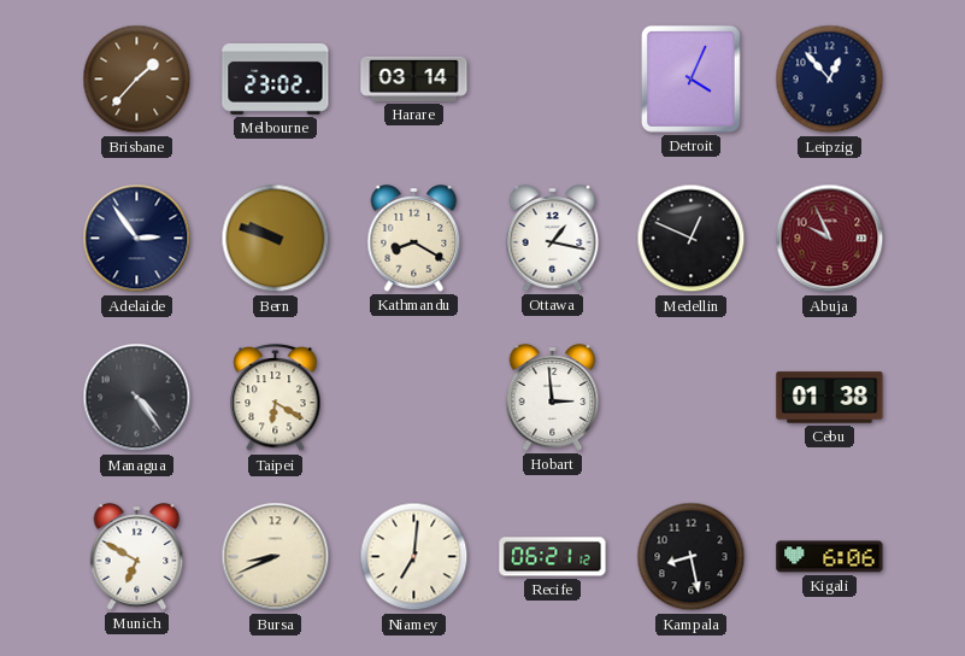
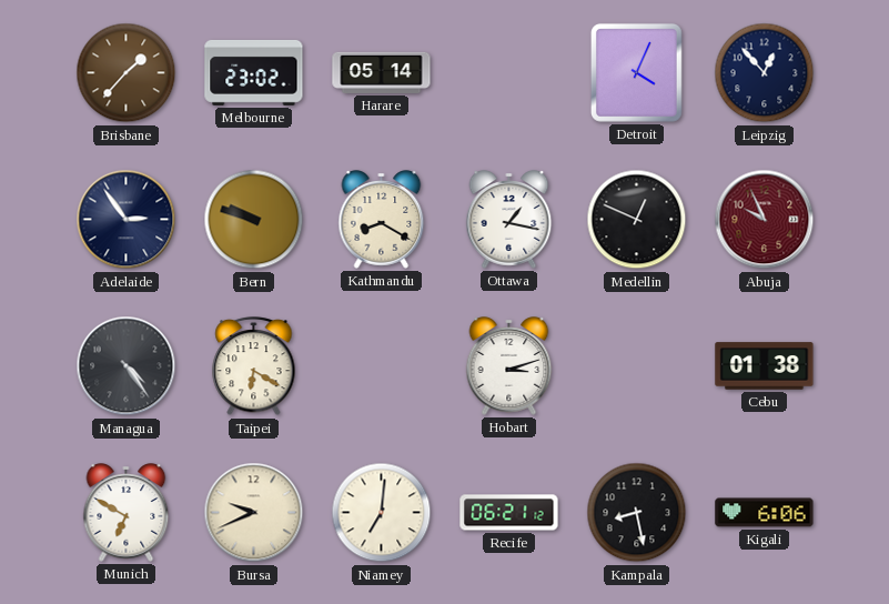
Harare: 03:14 -> 05:14
Hobart: 2:59 -> 3:12
Bursa: 8:41 -> 9:41
